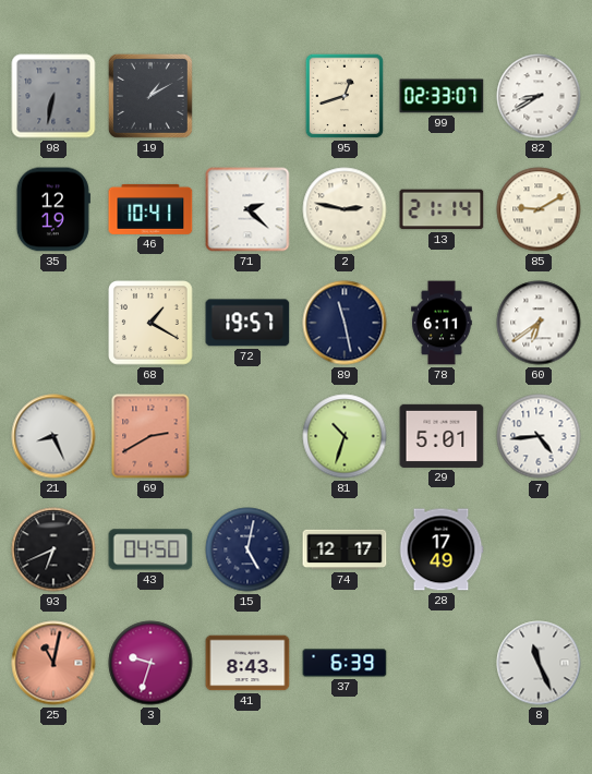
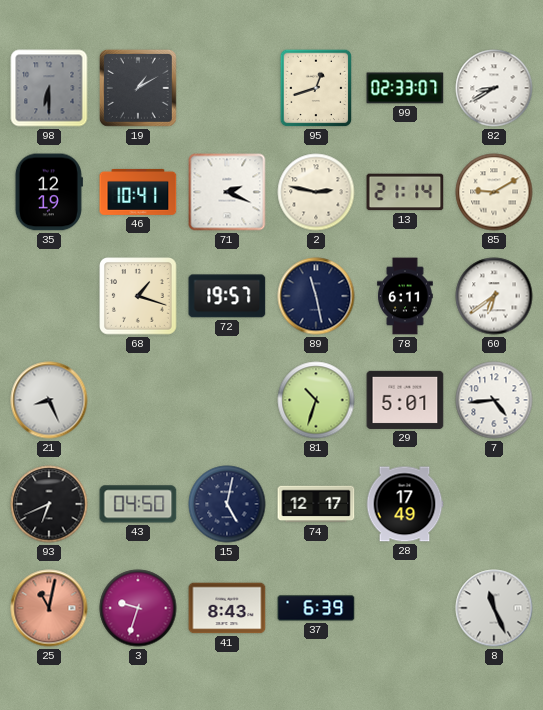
98: 6:32 -> 6:30
71: 2:22 -> 2:19
68: 1:20 -> 1:18
69: 2:40 -> none
